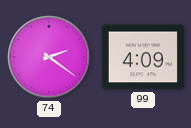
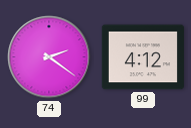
99: 4:09 -> 4:12
